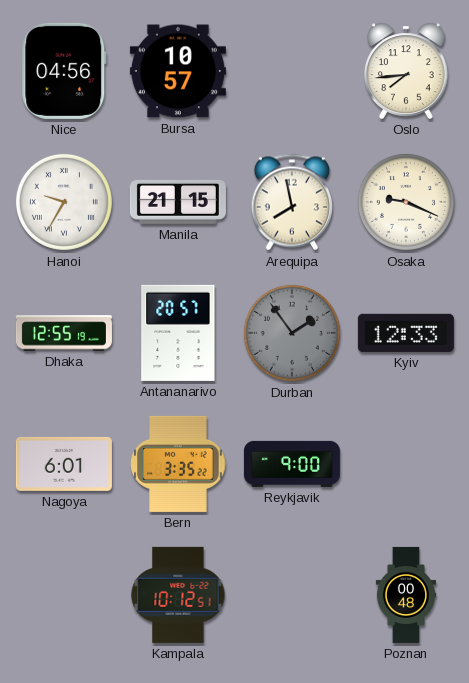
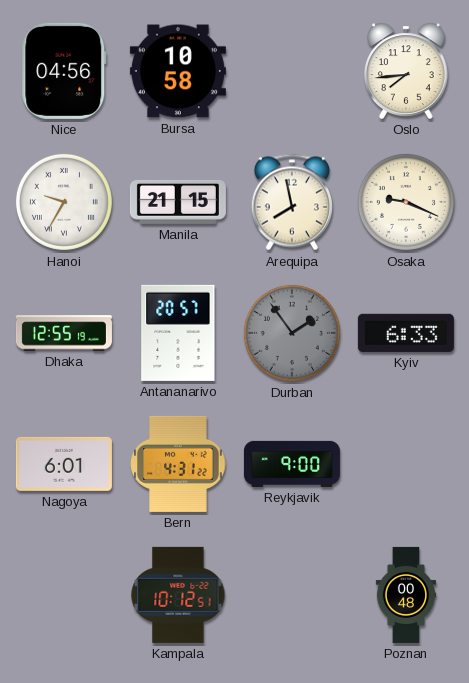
Bursa: 10:57 -> 10:58
Kyiv: 12:33 -> 6:33
Bern: 3:35 -> 4:31
